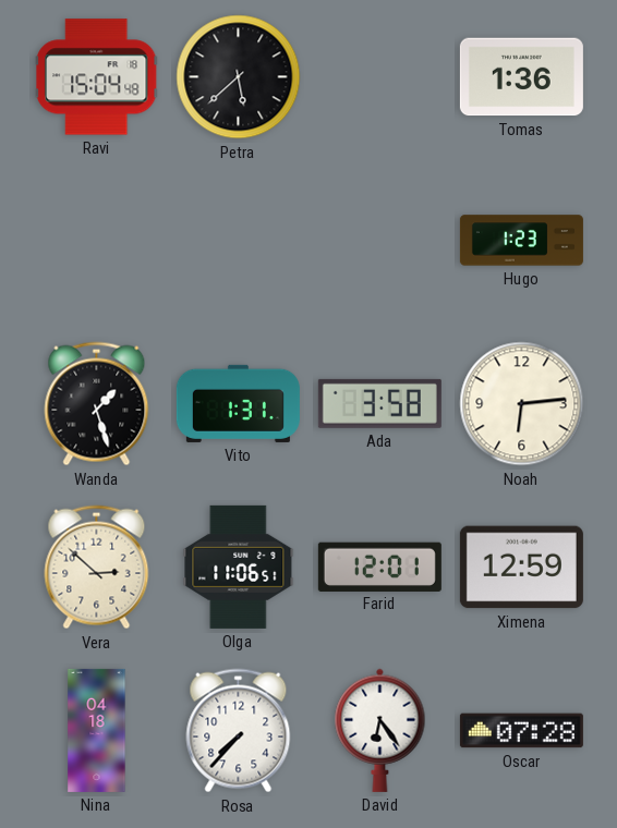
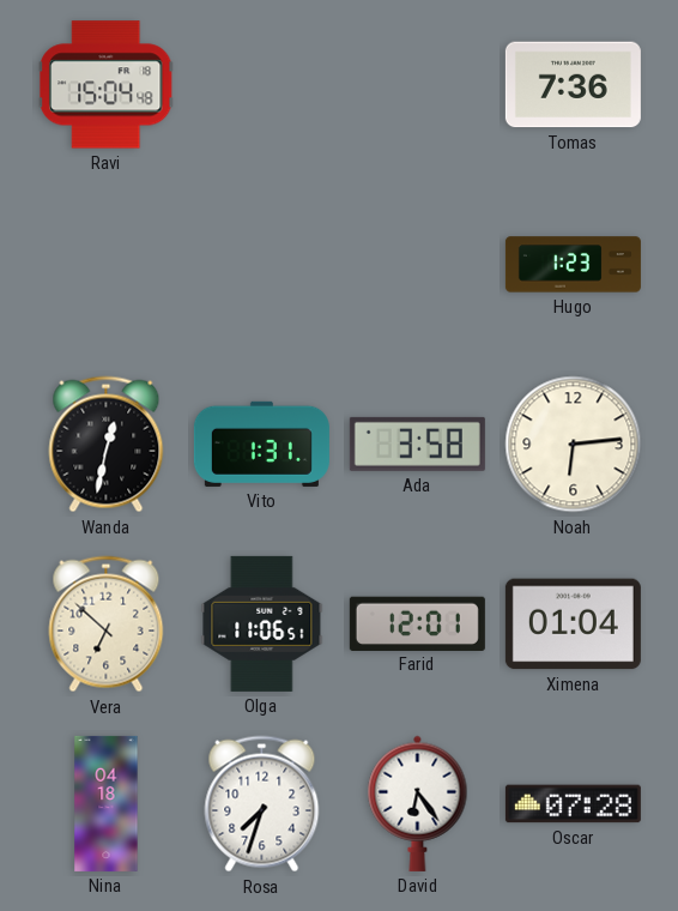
Petra: 5:38 -> none
Tomas: 1:36 -> 7:36
Wanda: 1:27 -> 12:32
Vera: 2:52 -> 6:52
Ximena: 12:59 -> 01:04
Rosa: 7:37 -> 7:33
